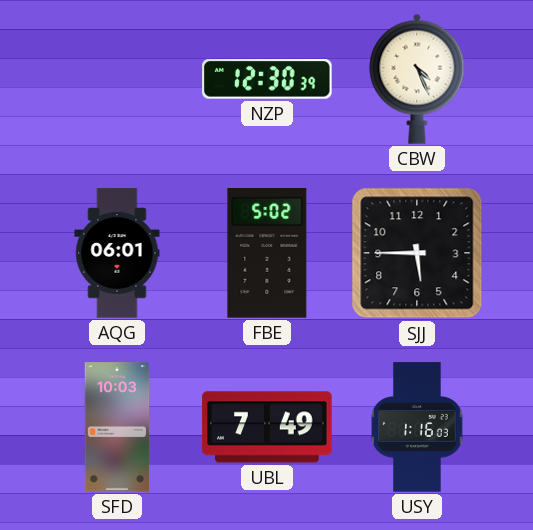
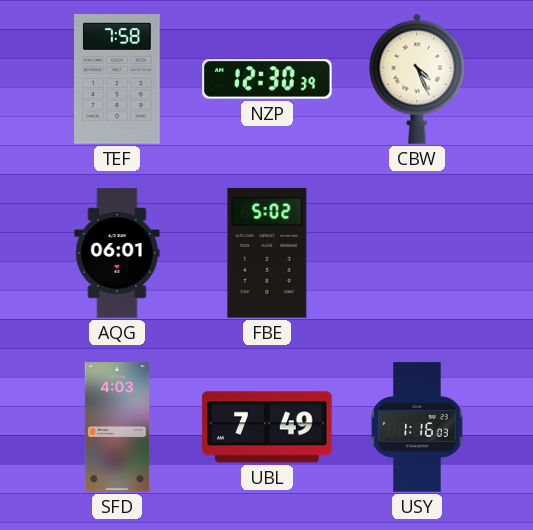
TEF: none -> 7:58
SJJ: 5:45 -> none
SFD: 10:03 -> 4:03
